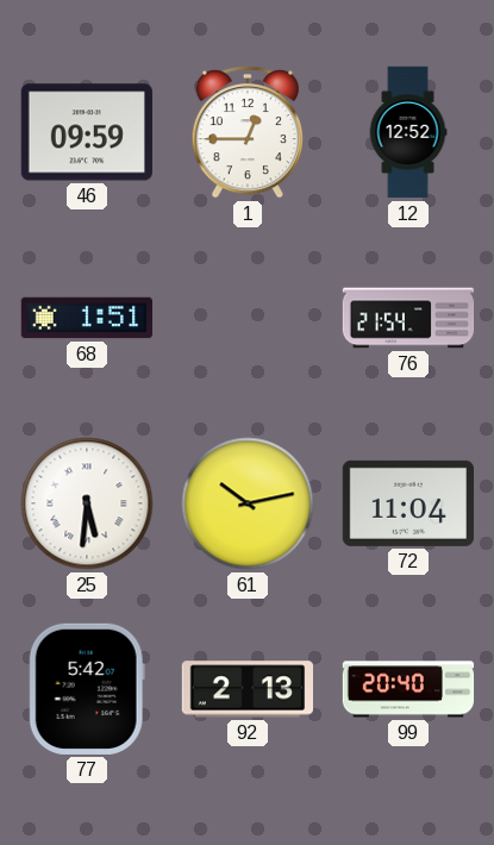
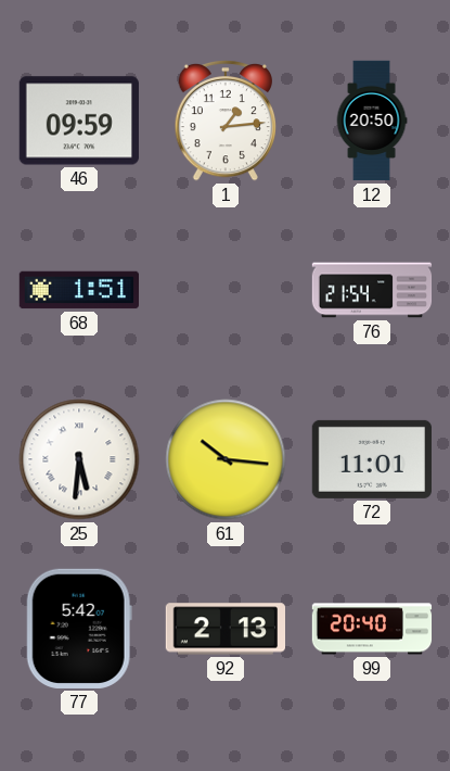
1: 12:45 -> 1:14
12: 12:52 -> 20:50
61: 10:13 -> 10:16
72: 11:04 -> 11:01
